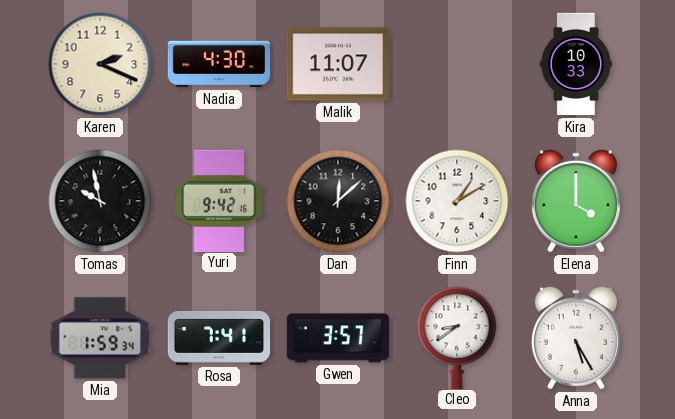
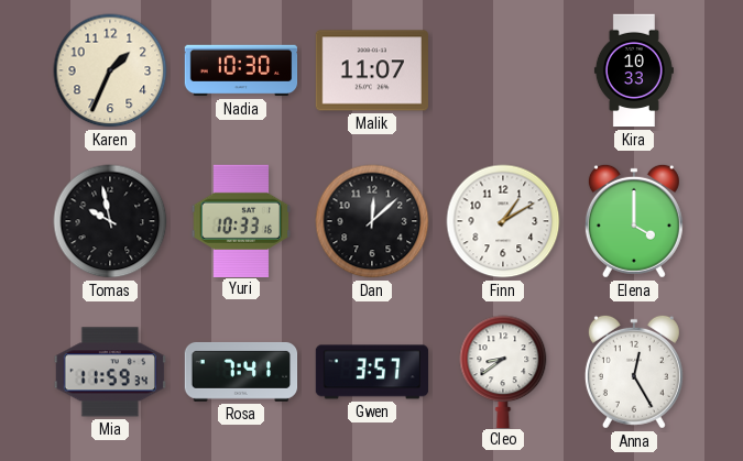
Karen: 2:19 -> 1:34
Nadia: 4:30 -> 10:30
Yuri: 9:42 -> 10:33
Mia: 1:59 -> 11:59
Anna: 5:25 -> 12:25
